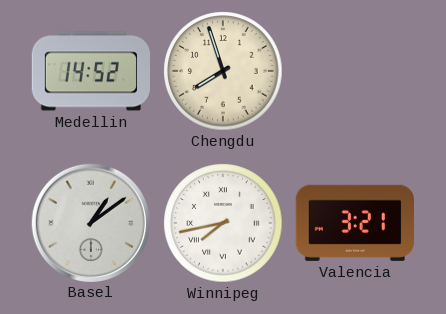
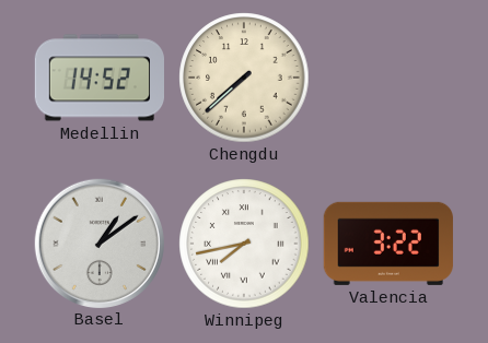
Chengdu: 7:57 -> 7:38
Valencia: 3:21 -> 3:22
